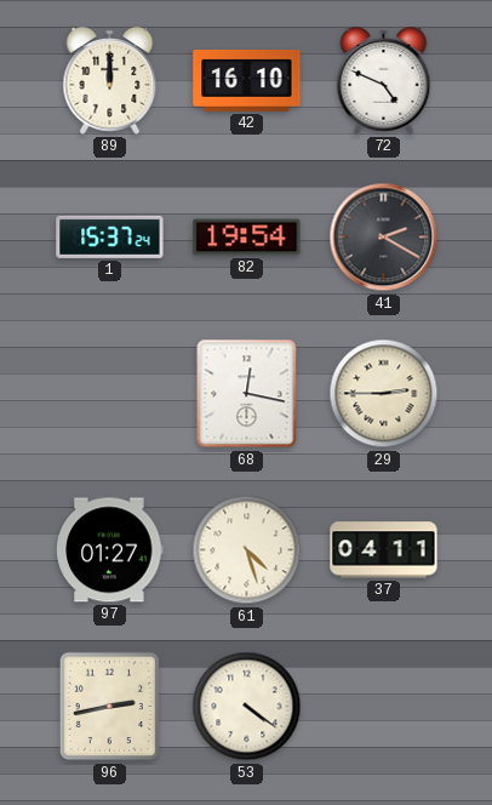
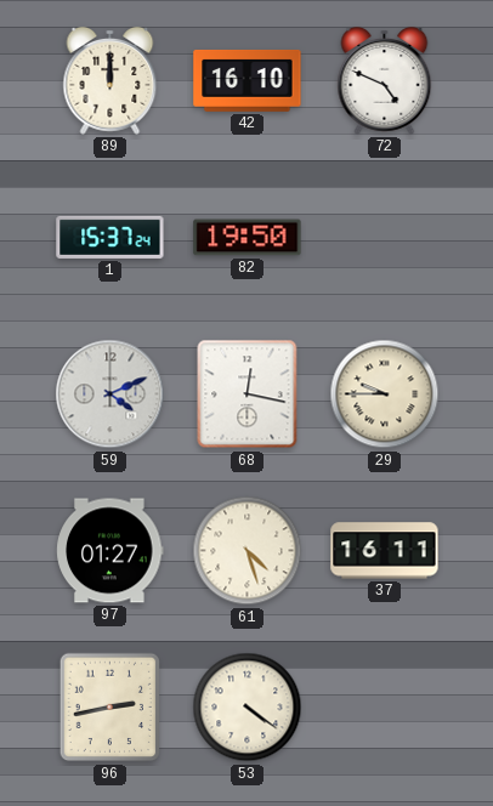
82: 19:54 -> 19:50
41: 2:20 -> none
59: none -> 4:11
29: 2:45 -> 9:45
37: 04:11 -> 16:11
